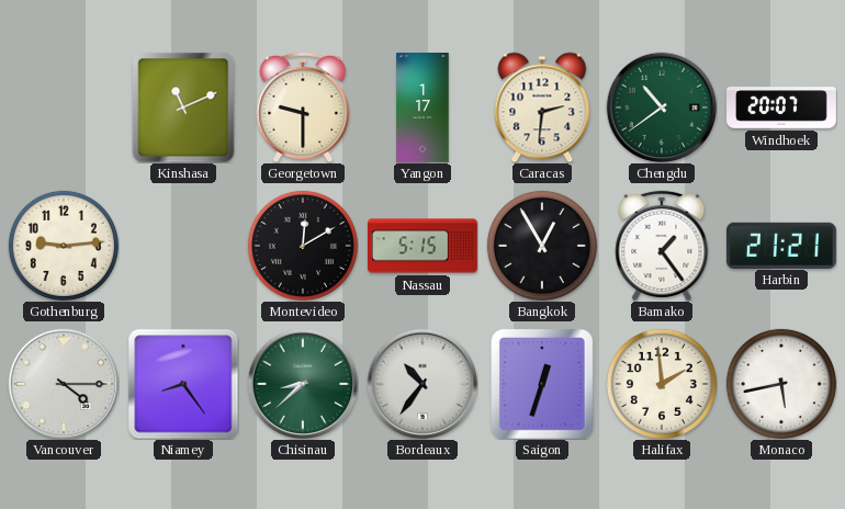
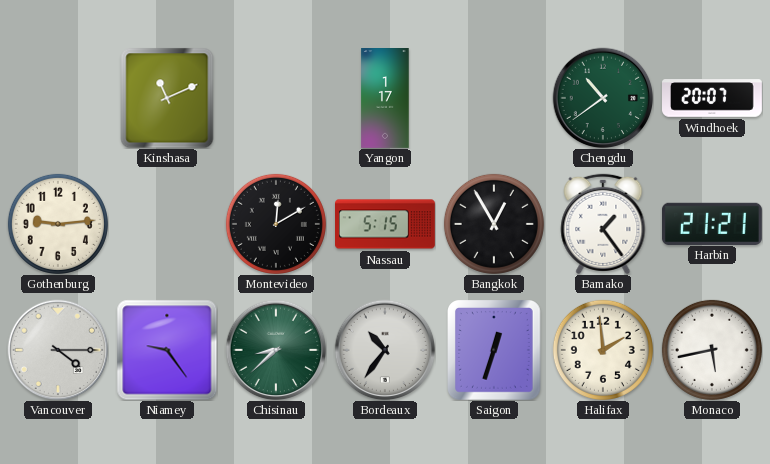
Georgetown: 9:30 -> none
Caracas: 2:31 -> none
Niamey: 8:24 -> 9:24
